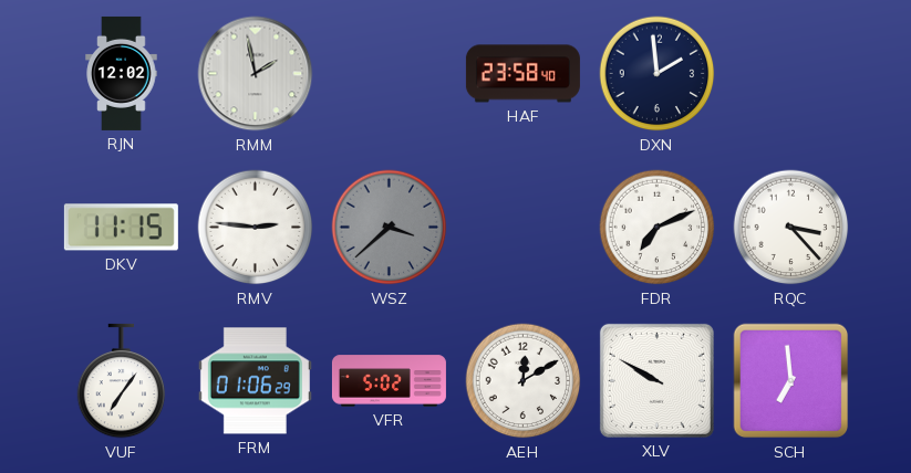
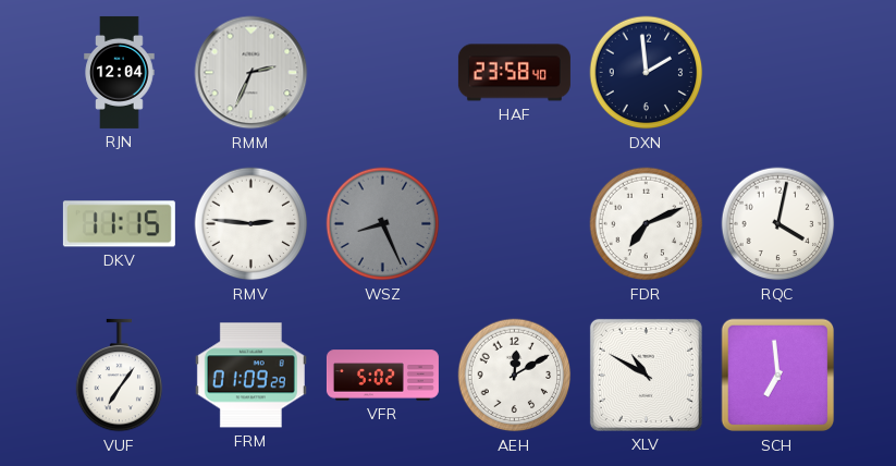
RJN: 12:02 -> 12:04
RMM: 1:58 -> 2:34
WSZ: 3:38 -> 8:26
RQC: 3:23 -> 4:02
FRM: 01:06 -> 01:09
XLV: 9:50 -> 10:50
